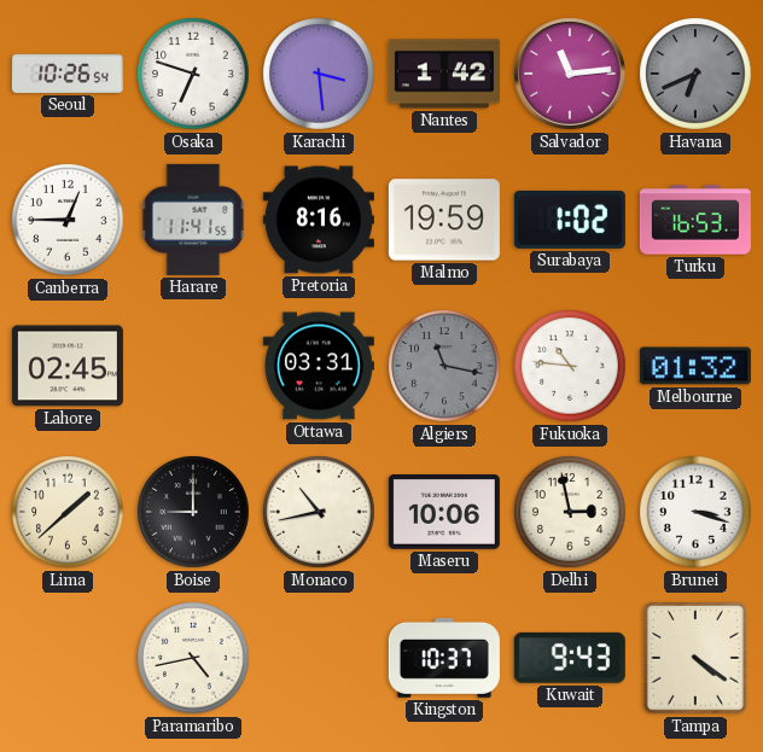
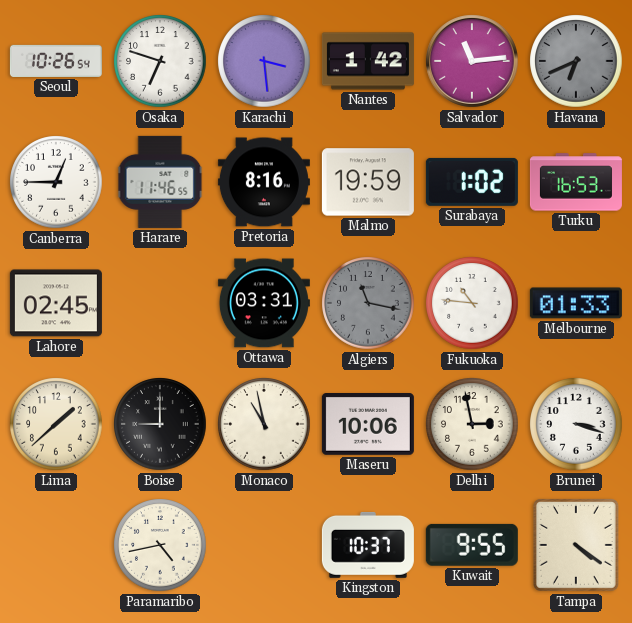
Harare: 11:41 -> 11:46
Melbourne: 01:32 -> 01:33
Monaco: 10:43 -> 10:58
Kuwait: 9:43 -> 9:55
